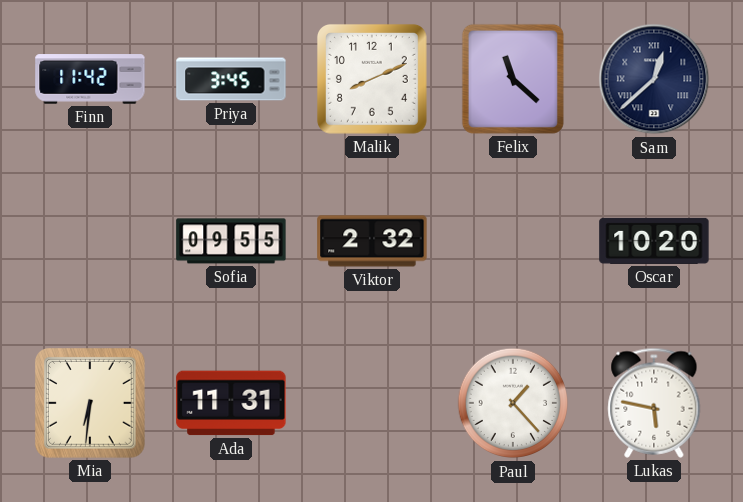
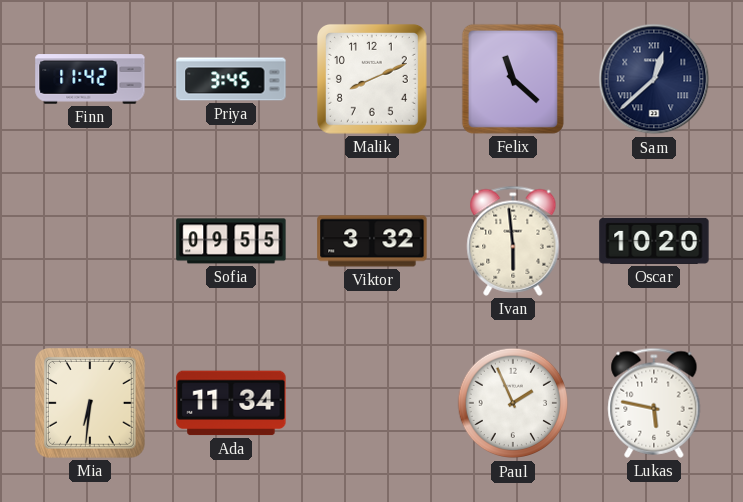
Viktor: 2:32 -> 3:32
Ivan: none -> 5:59
Ada: 11:31 -> 11:34
Paul: 1:23 -> 1:56
